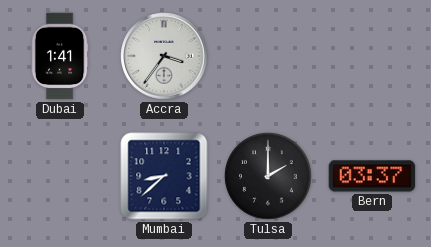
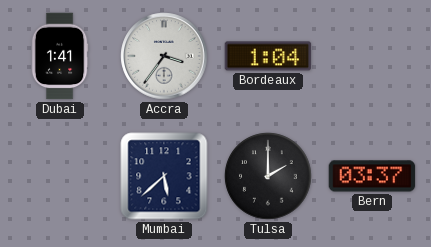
Bordeaux: none -> 1:04
Mumbai: 8:38 -> 5:38
